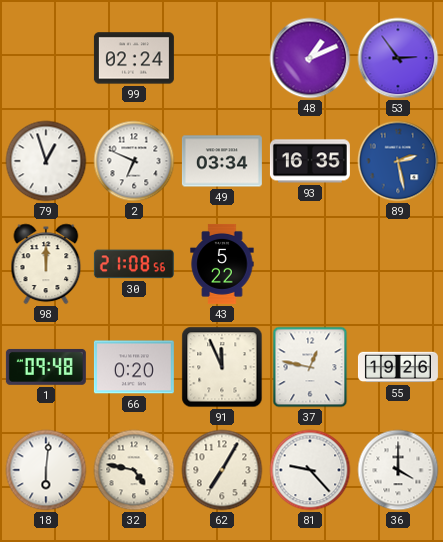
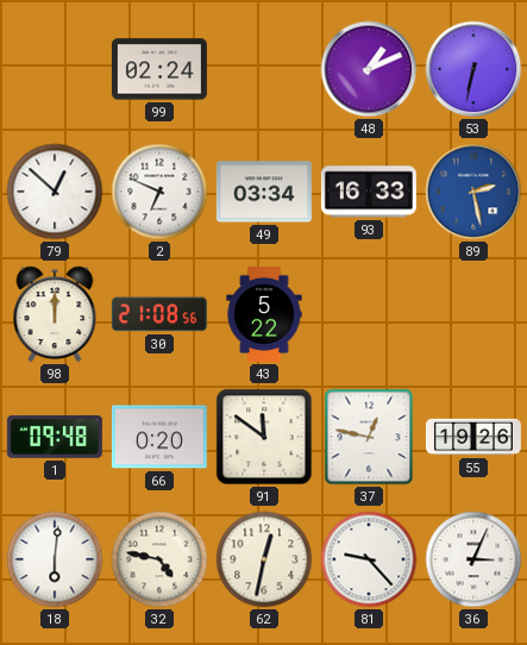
53: 2:54 -> 6:32
79: 12:57 -> 12:52
93: 16:35 -> 16:33
91: 11:56 -> 11:51
62: 7:05 -> 12:32
36: 4:00 -> 3:04
